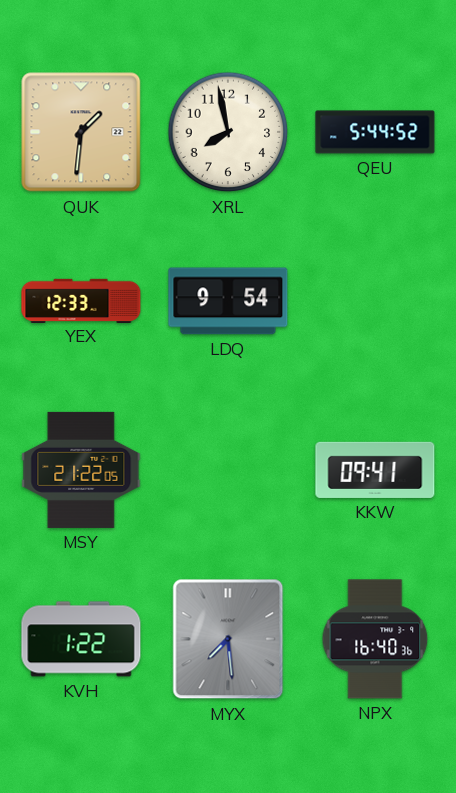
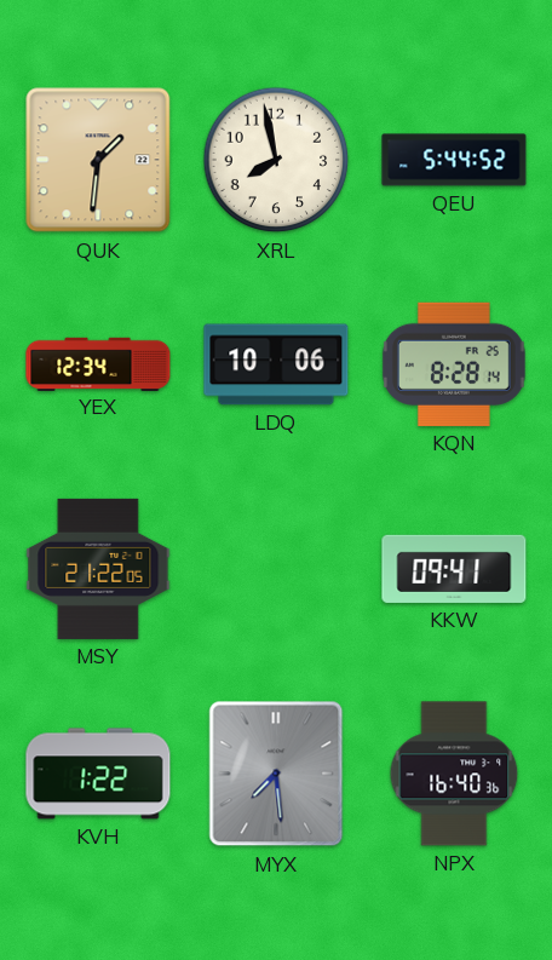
YEX: 12:33 -> 12:34
LDQ: 9:54 -> 10:06
KQN: none -> 8:28
